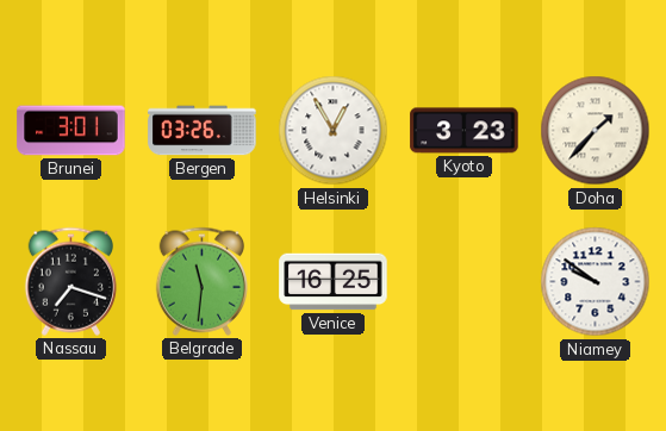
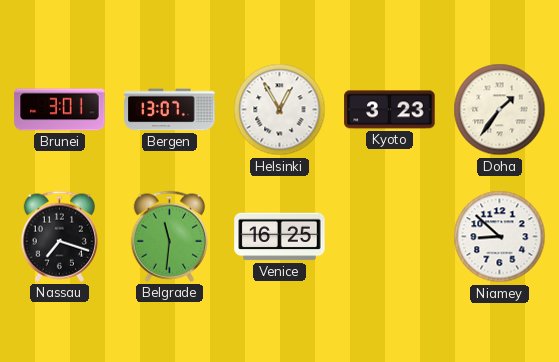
Bergen: 03:26 -> 13:07
Doha: 1:37 -> 1:36
Niamey: 9:51 -> 8:52
